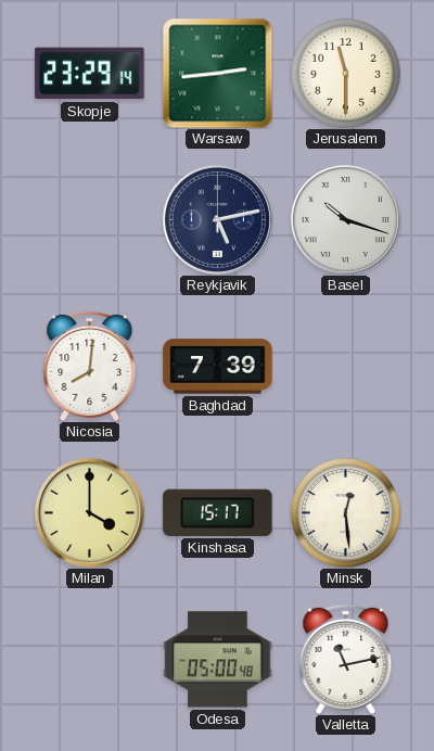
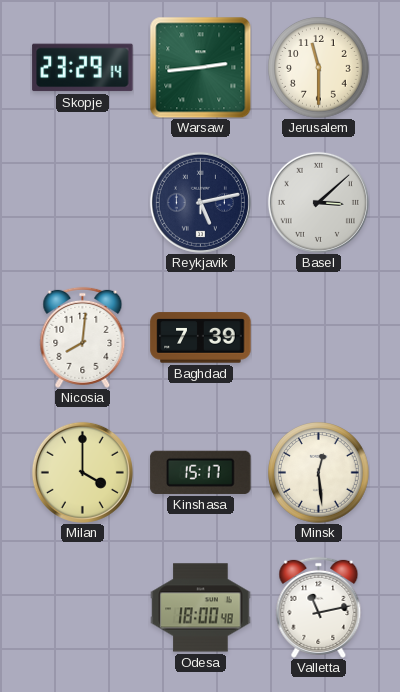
Basel: 10:18 -> 3:08
Odesa: 05:00 -> 18:00
